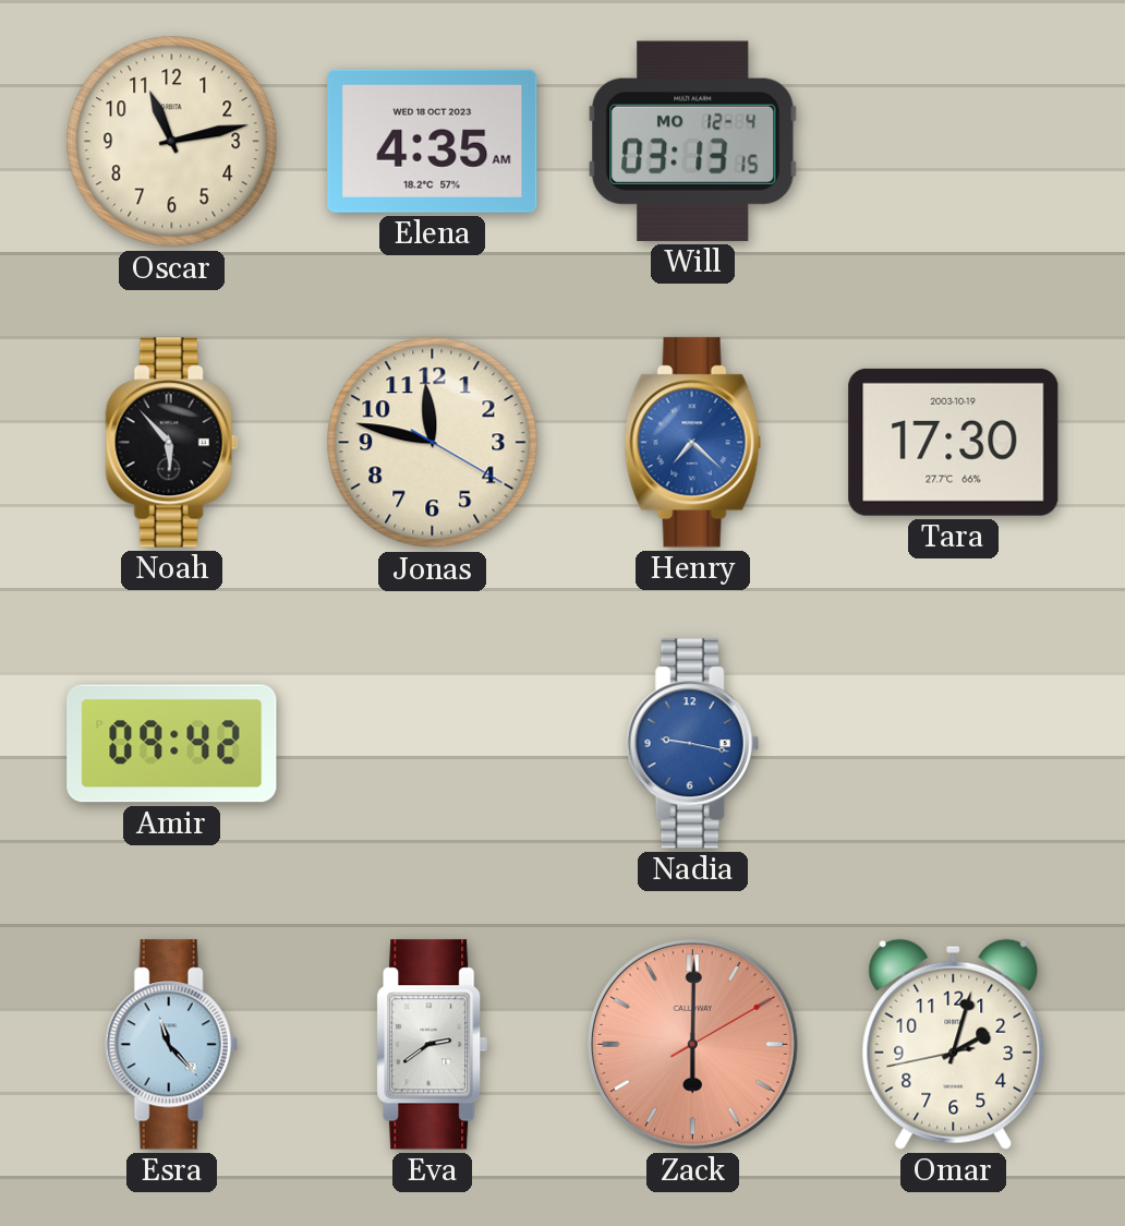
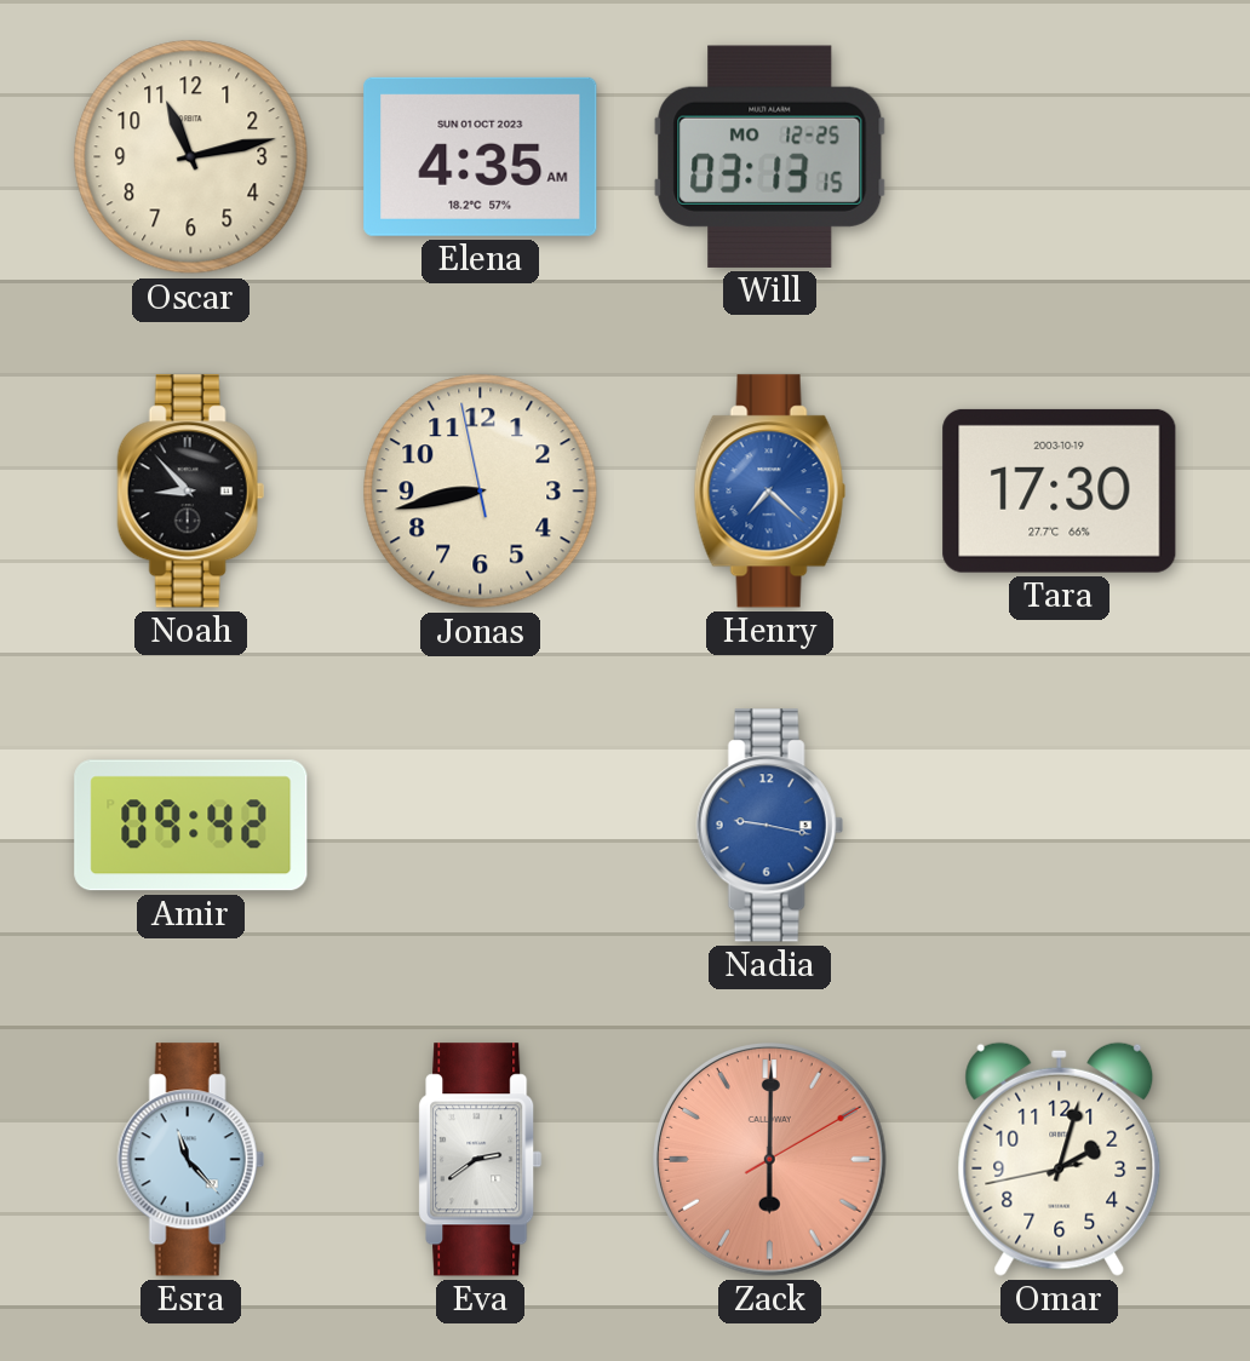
Elena date: WED 18 OCT 2023 -> SUN 01 OCT 2023
Will date: MO 12-4 -> MO 12-25
Noah: 5:53 -> 8:53
Jonas: 11:47 -> 8:42
